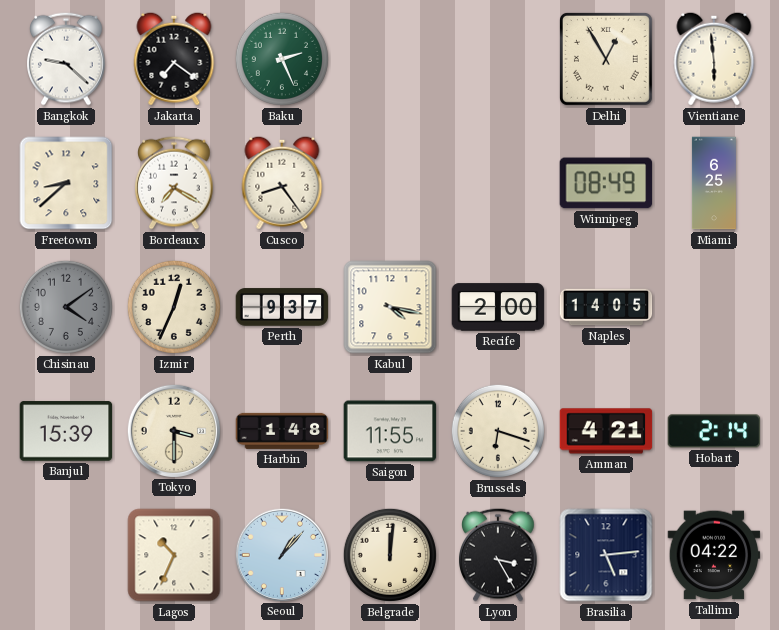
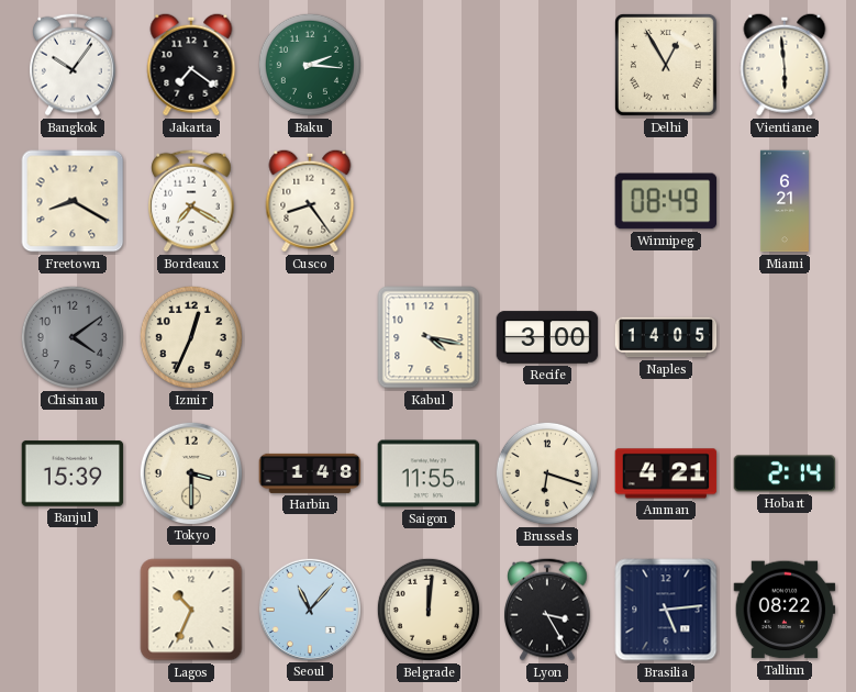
Bangkok: 9:22 -> 10:06
Baku: 2:26 -> 2:16
Freetown: 8:38 -> 8:20
Miami: 6:25 -> 6:21
Perth: 9:37 -> none
Recife: 2:00 -> 3:00
Seoul: 1:07 -> 11:07
Tallinn: 04:22 -> 08:22
